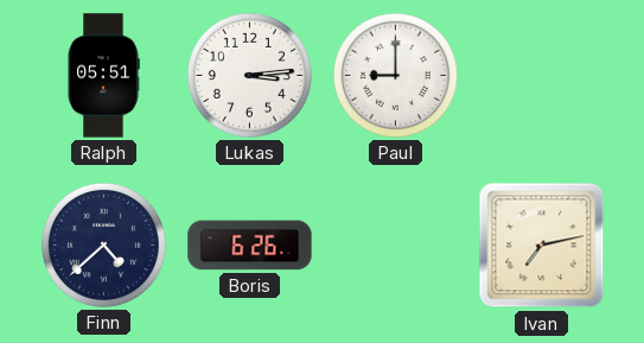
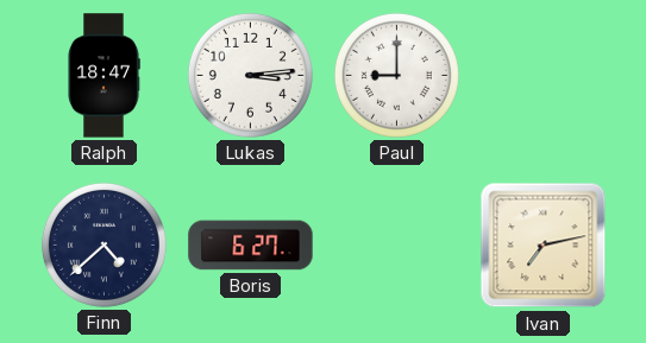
Ralph: 05:51 -> 18:47
Boris: 6:26 -> 6:27
